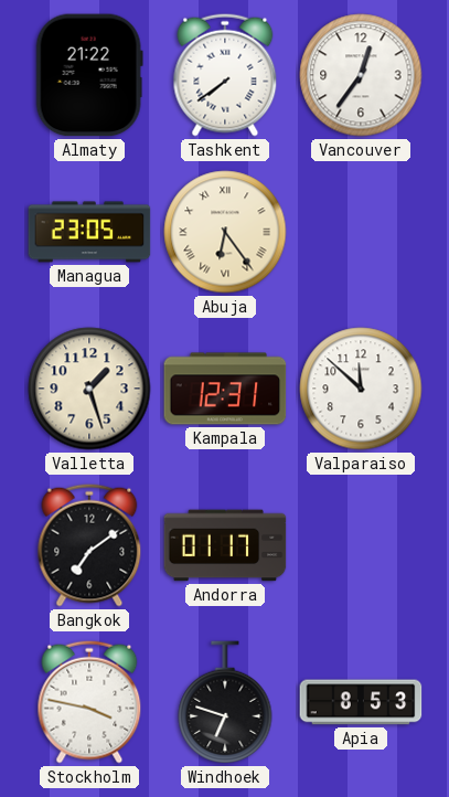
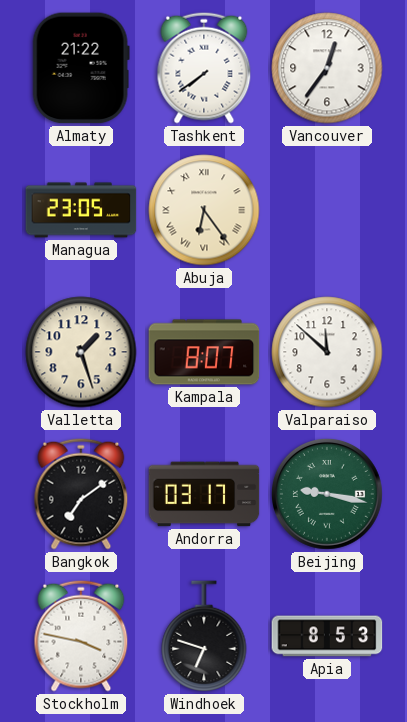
Kampala: 12:31 -> 8:07
Andorra: 01:17 -> 03:17
Beijing: none -> 9:17
